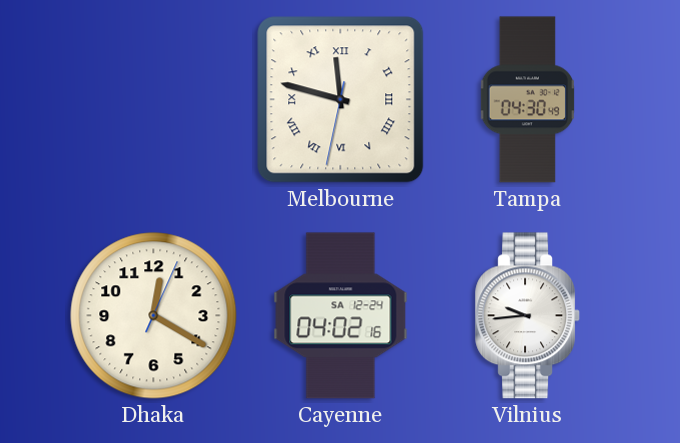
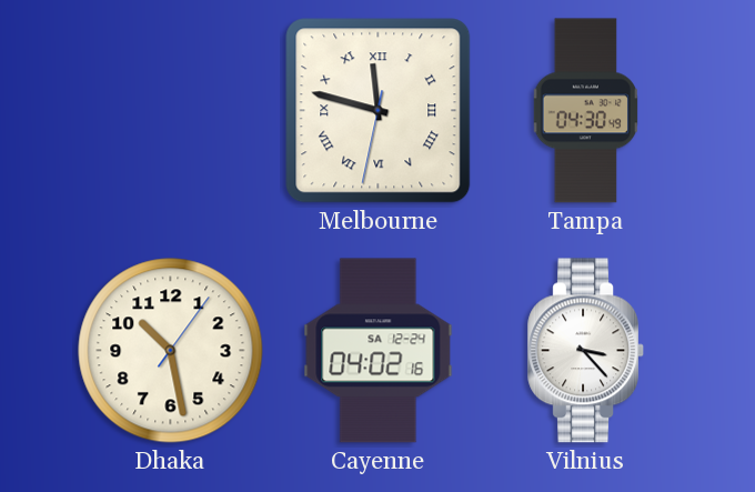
Dhaka: 12:20 -> 10:28
Vilnius: 9:44 -> 3:23
